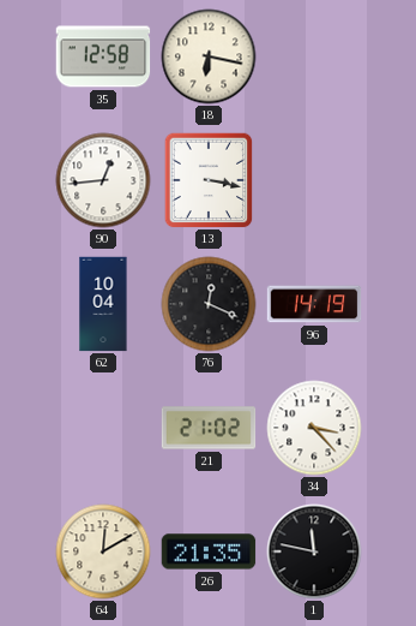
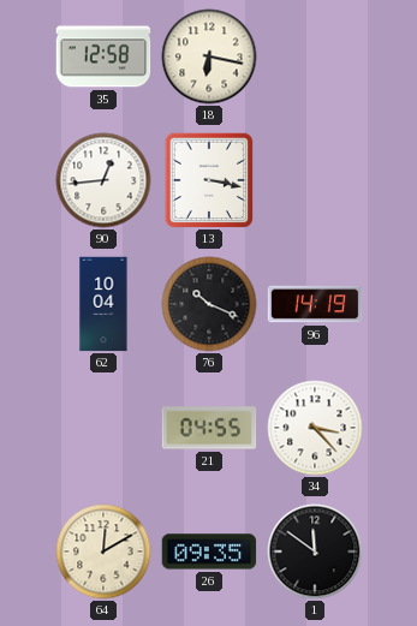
76: 12:19 -> 10:19
21: 21:02 -> 04:55
26: 21:35 -> 09:35
1: 11:47 -> 11:51
